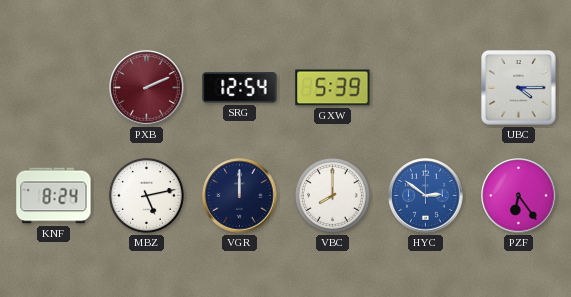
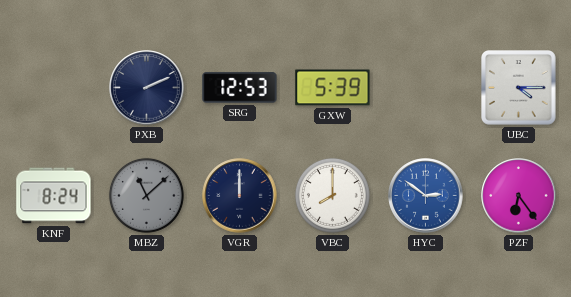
PXB dial: burgundy -> navy
SRG: 12:54 -> 12:53
MBZ: 5:13 -> 11:08
MBZ dial: white -> grey
